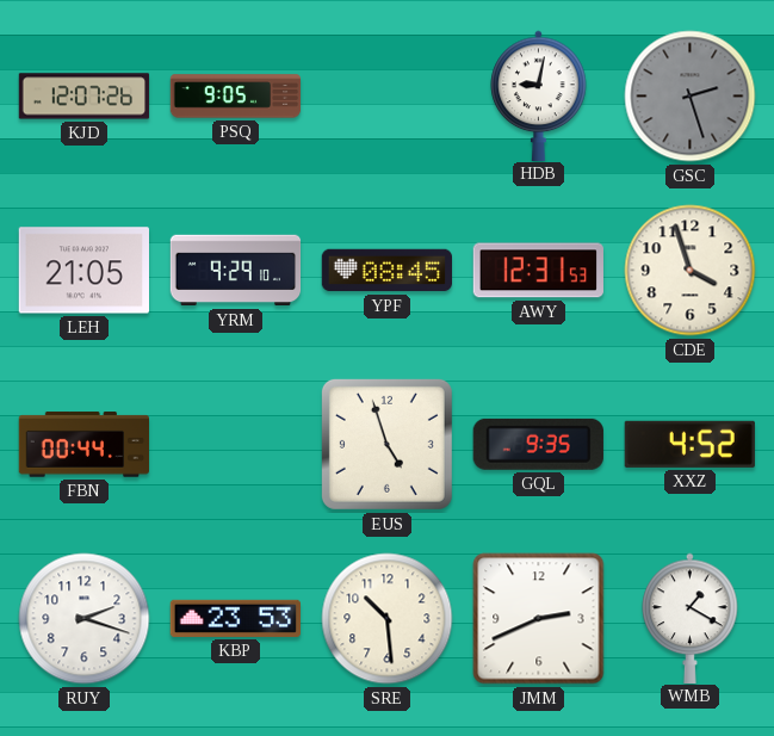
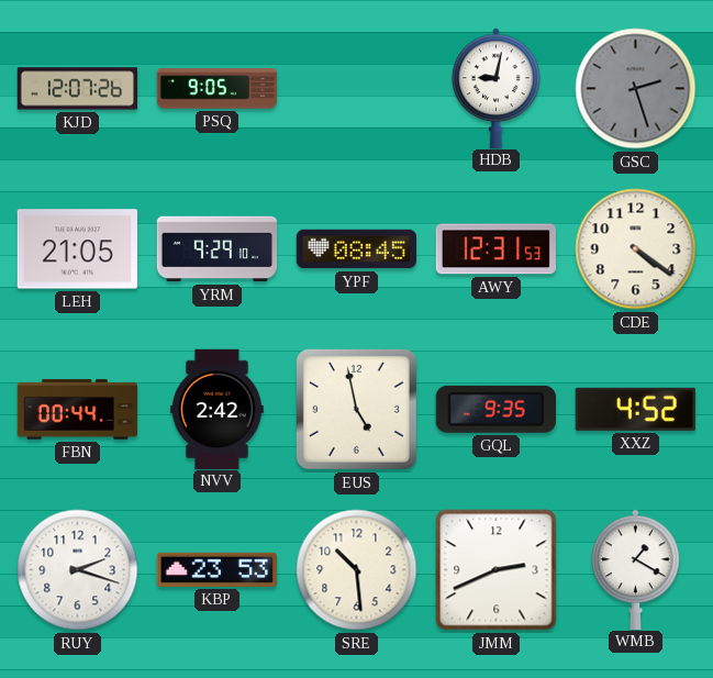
CDE: 3:57 -> 4:21
NVV: none -> 2:42
EUS: 4:57 -> 4:58
